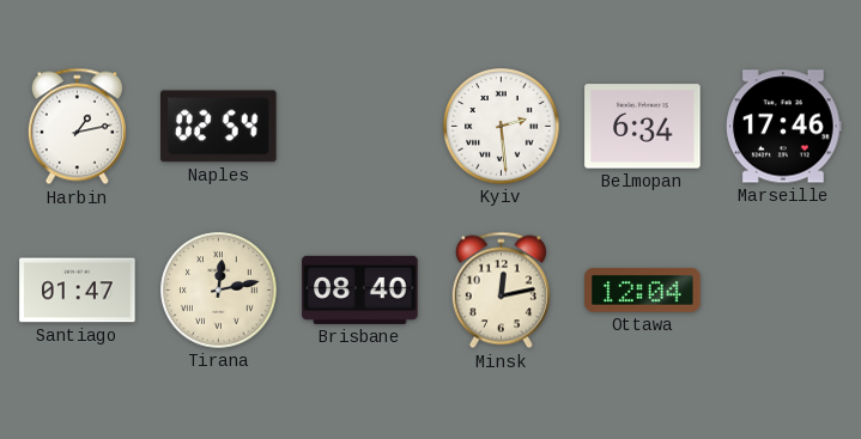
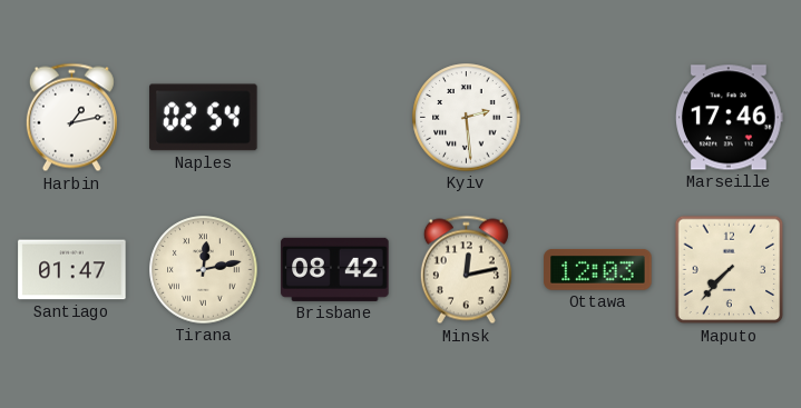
Belmopan: 6:34 -> none
Brisbane: 08:40 -> 08:42
Ottawa: 12:04 -> 12:03
Maputo: none -> 7:37
